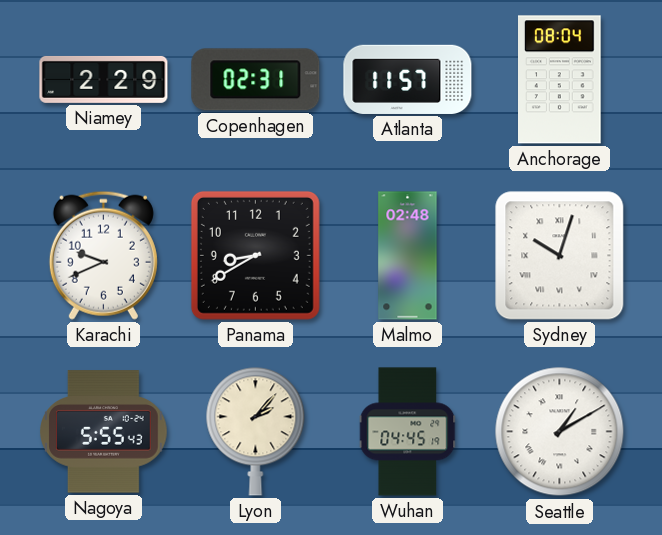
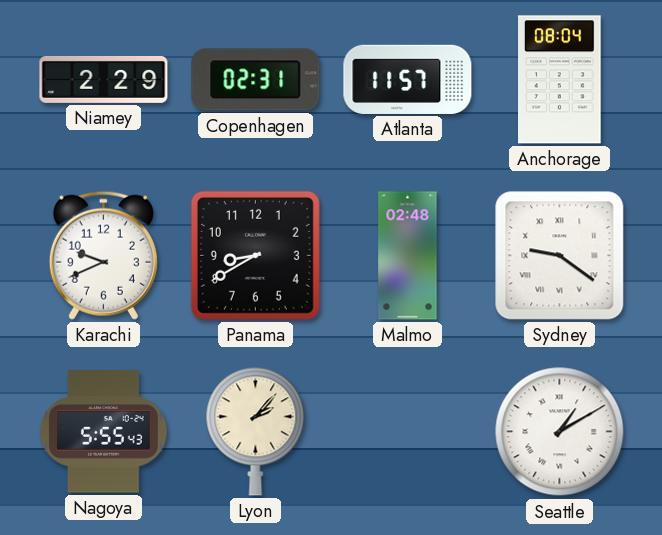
Sydney: 10:03 -> 9:21
Wuhan: 04:45 -> none
